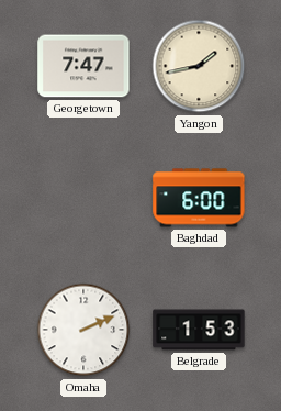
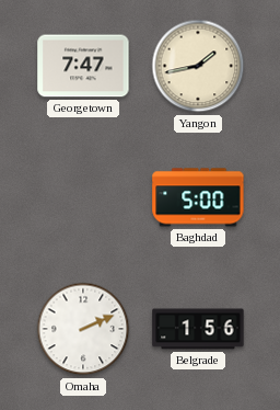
Baghdad: 6:00 -> 5:00
Belgrade: 1:53 -> 1:56
